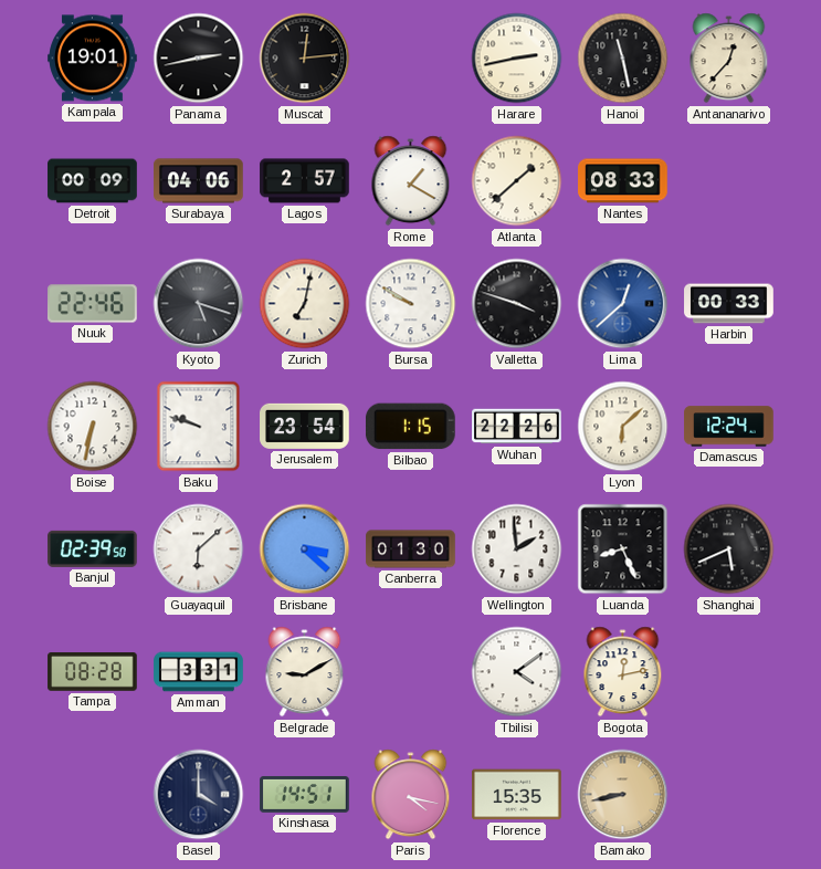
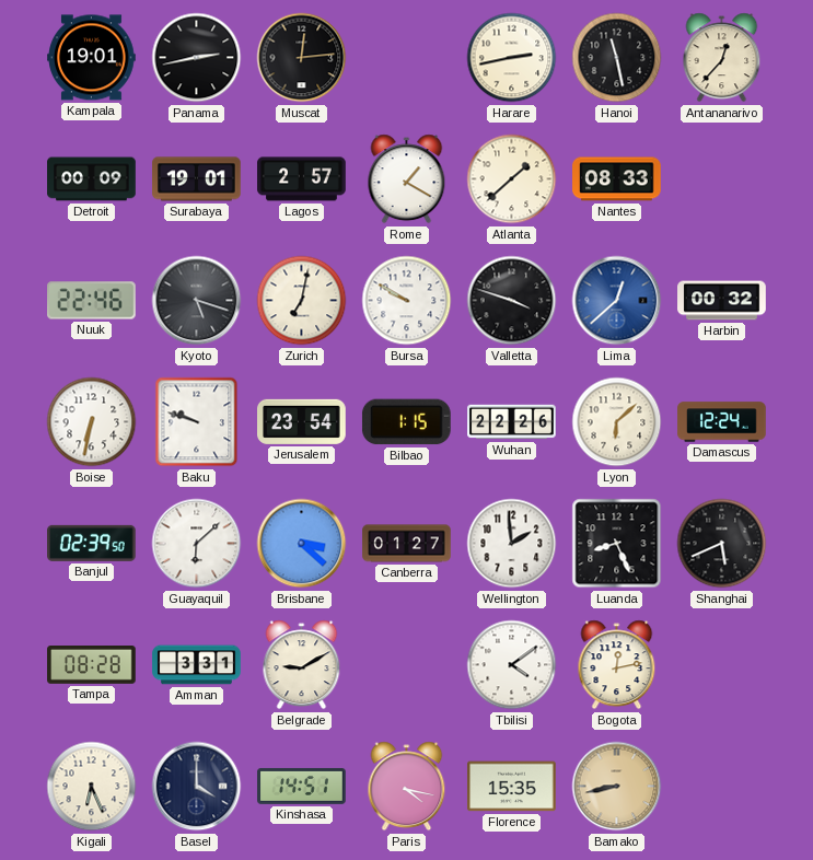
Surabaya: 04:06 -> 19:01
Harbin: 00:33 -> 00:32
Canberra: 01:30 -> 01:27
Kigali: none -> 6:26
